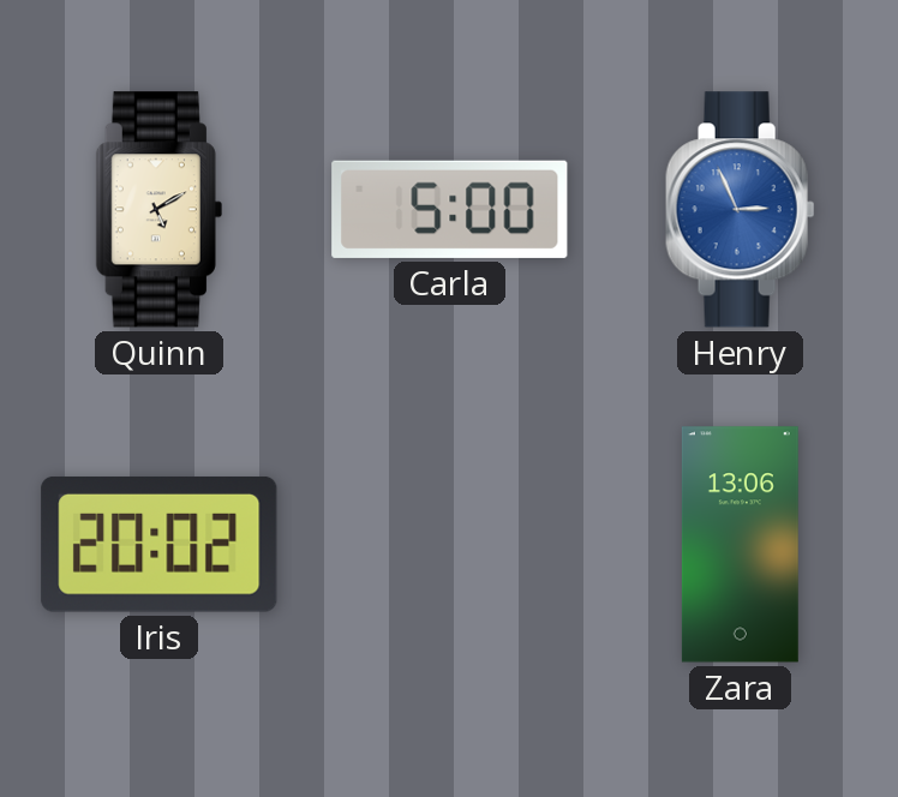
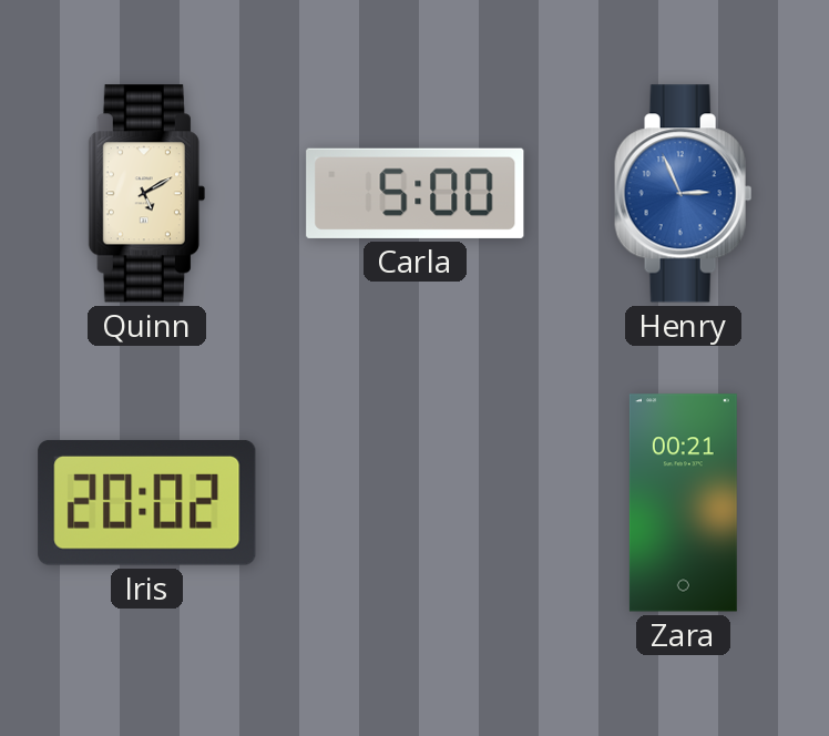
Zara: 13:06 -> 00:21
